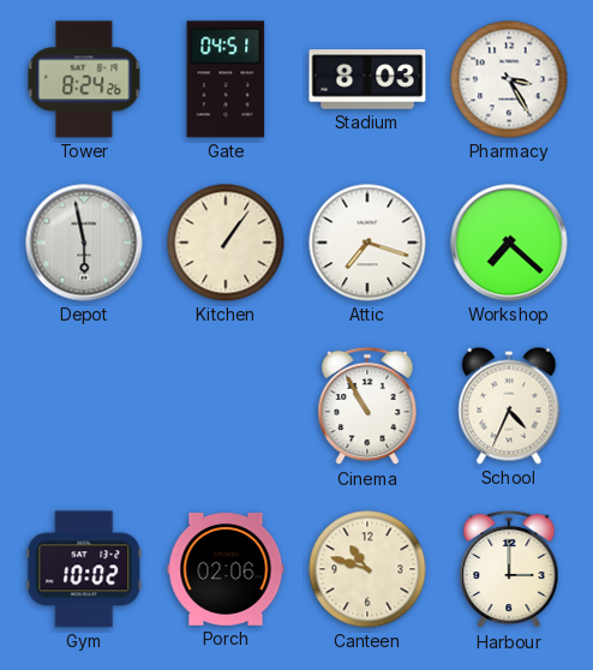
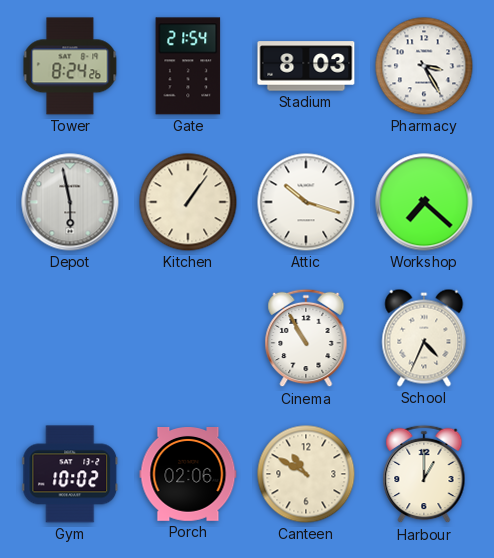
Gate: 04:51 -> 21:54
Attic: 7:18 -> 10:18
Canteen: 10:48 -> 10:50
Harbour: 3:00 -> 1:00
